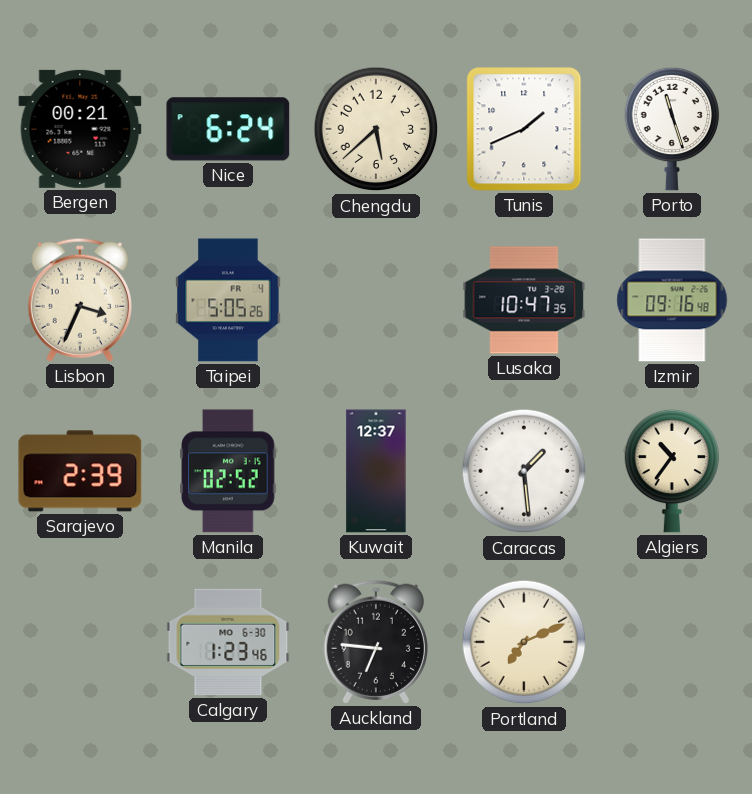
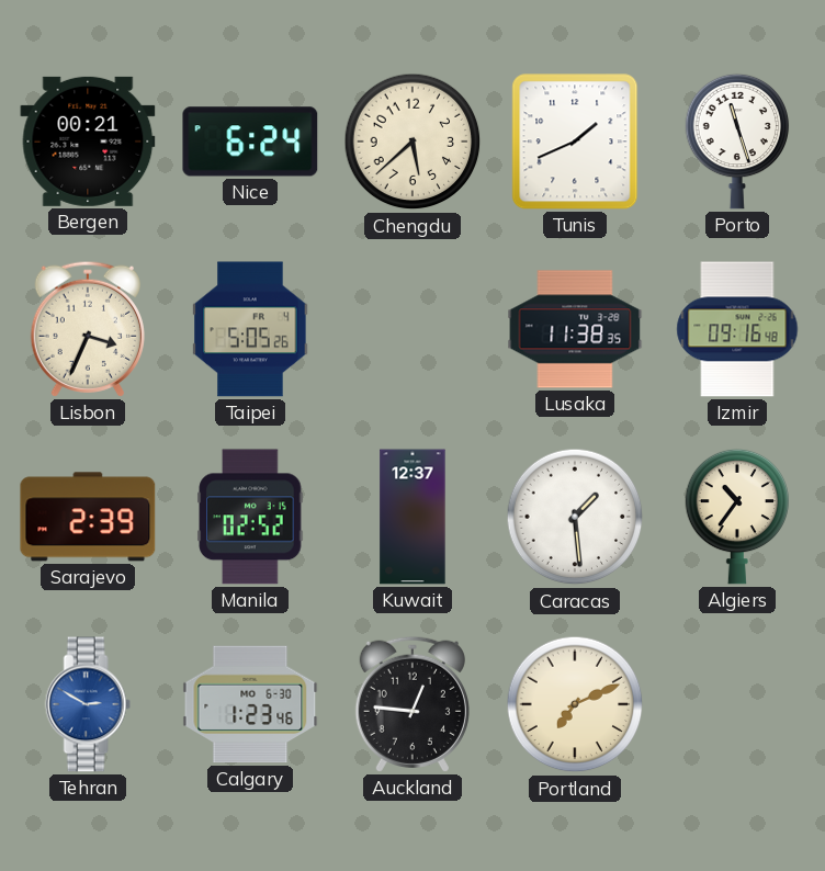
Lusaka: 10:47 -> 11:38
Tehran: none -> 2:50
Auckland: 6:46 -> 12:46
